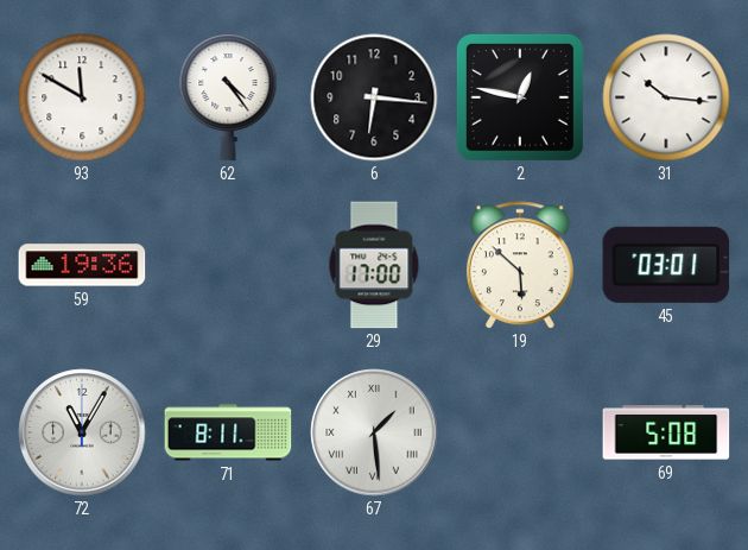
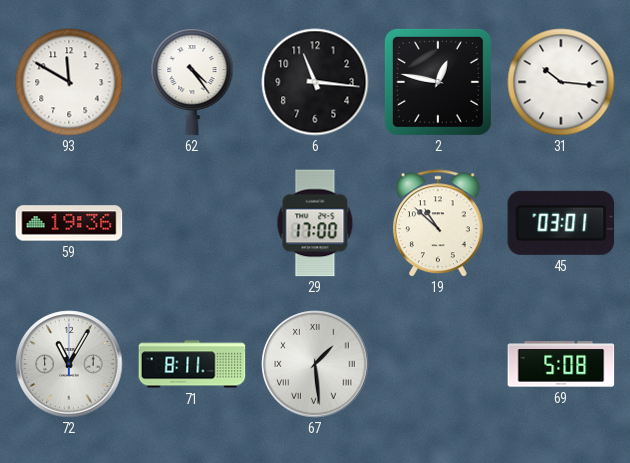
6: 6:16 -> 11:16
19: 5:52 -> 10:52
